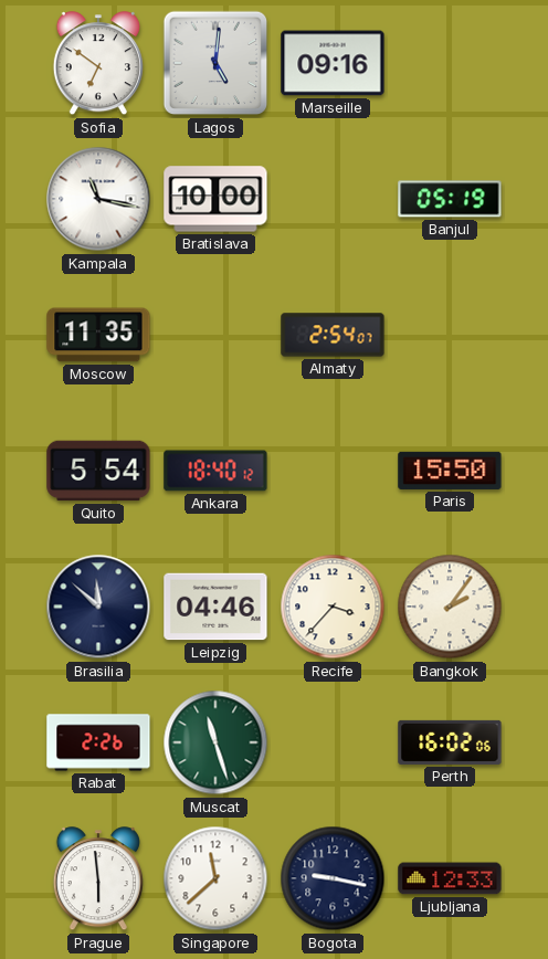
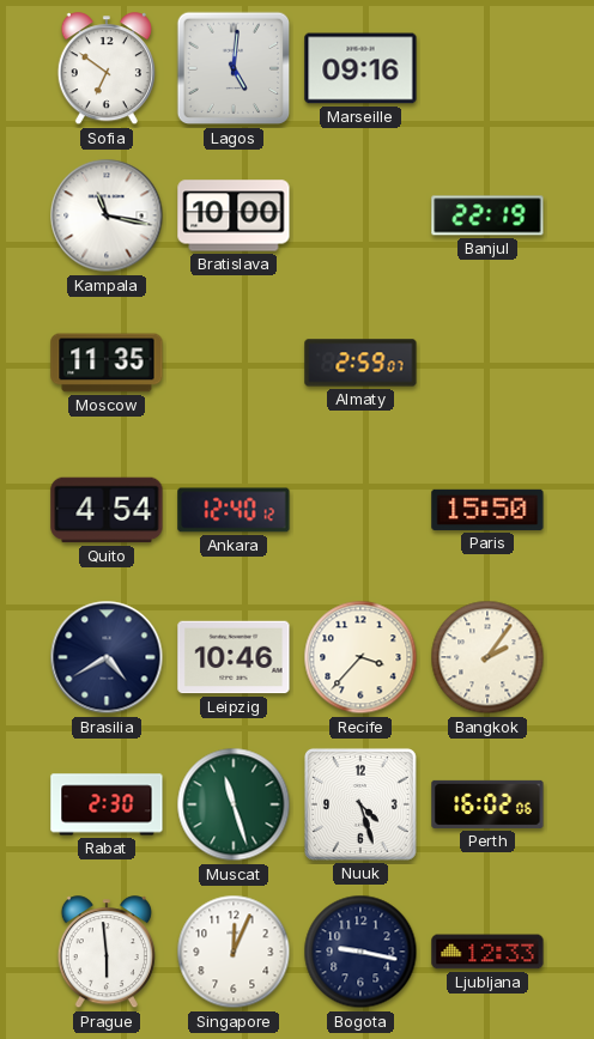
Banjul: 05:19 -> 22:19
Almaty: 2:54 -> 2:59
Quito: 5:54 -> 4:54
Ankara: 18:40 -> 12:40
Brasilia: 11:52 -> 4:40
Leipzig: 04:46 -> 10:46
Rabat: 2:26 -> 2:30
Nuuk: none -> 4:27
Singapore: 11:38 -> 12:04
